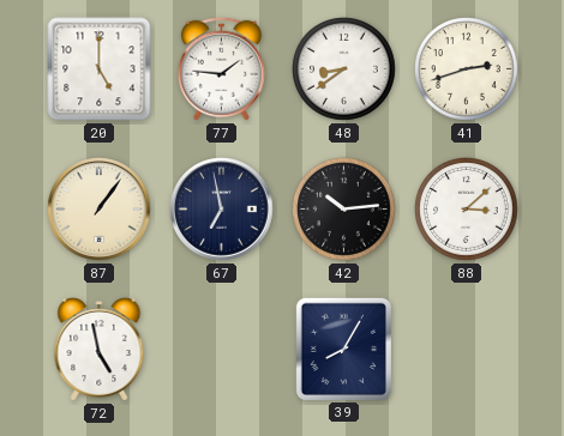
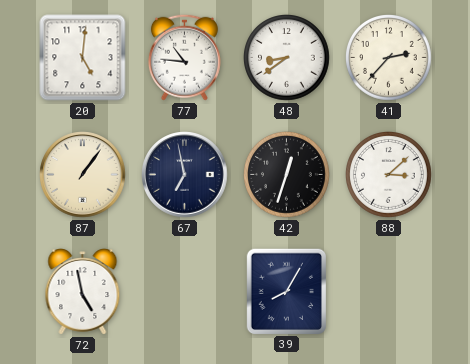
20: 5:00 -> 5:01
77: 1:46 -> 10:46
41: 2:42 -> 2:37
42: 10:14 -> 12:33
